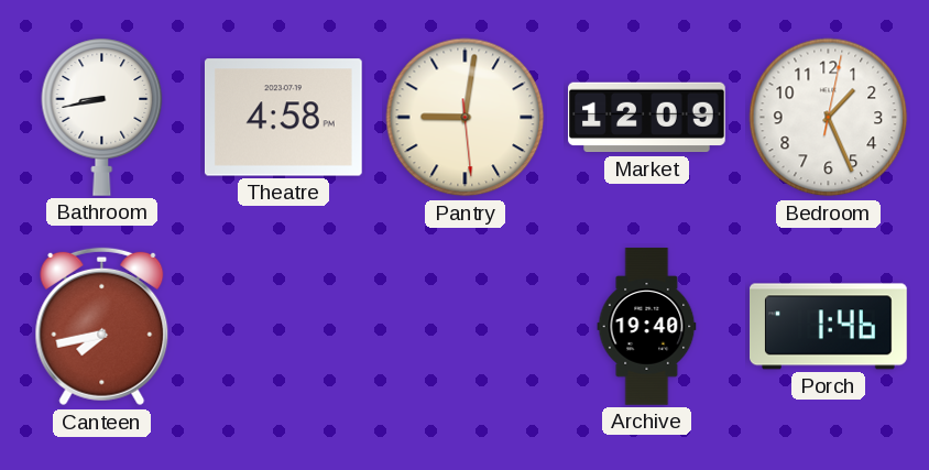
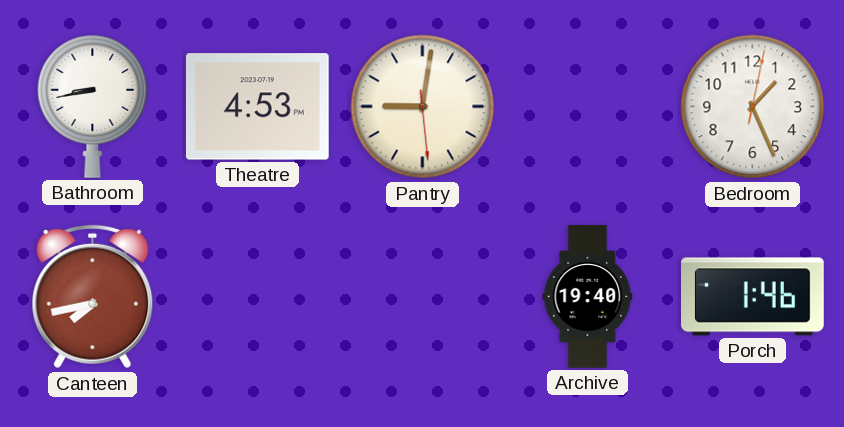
Theatre: 4:58 -> 4:53
Market: 12:09 -> none
